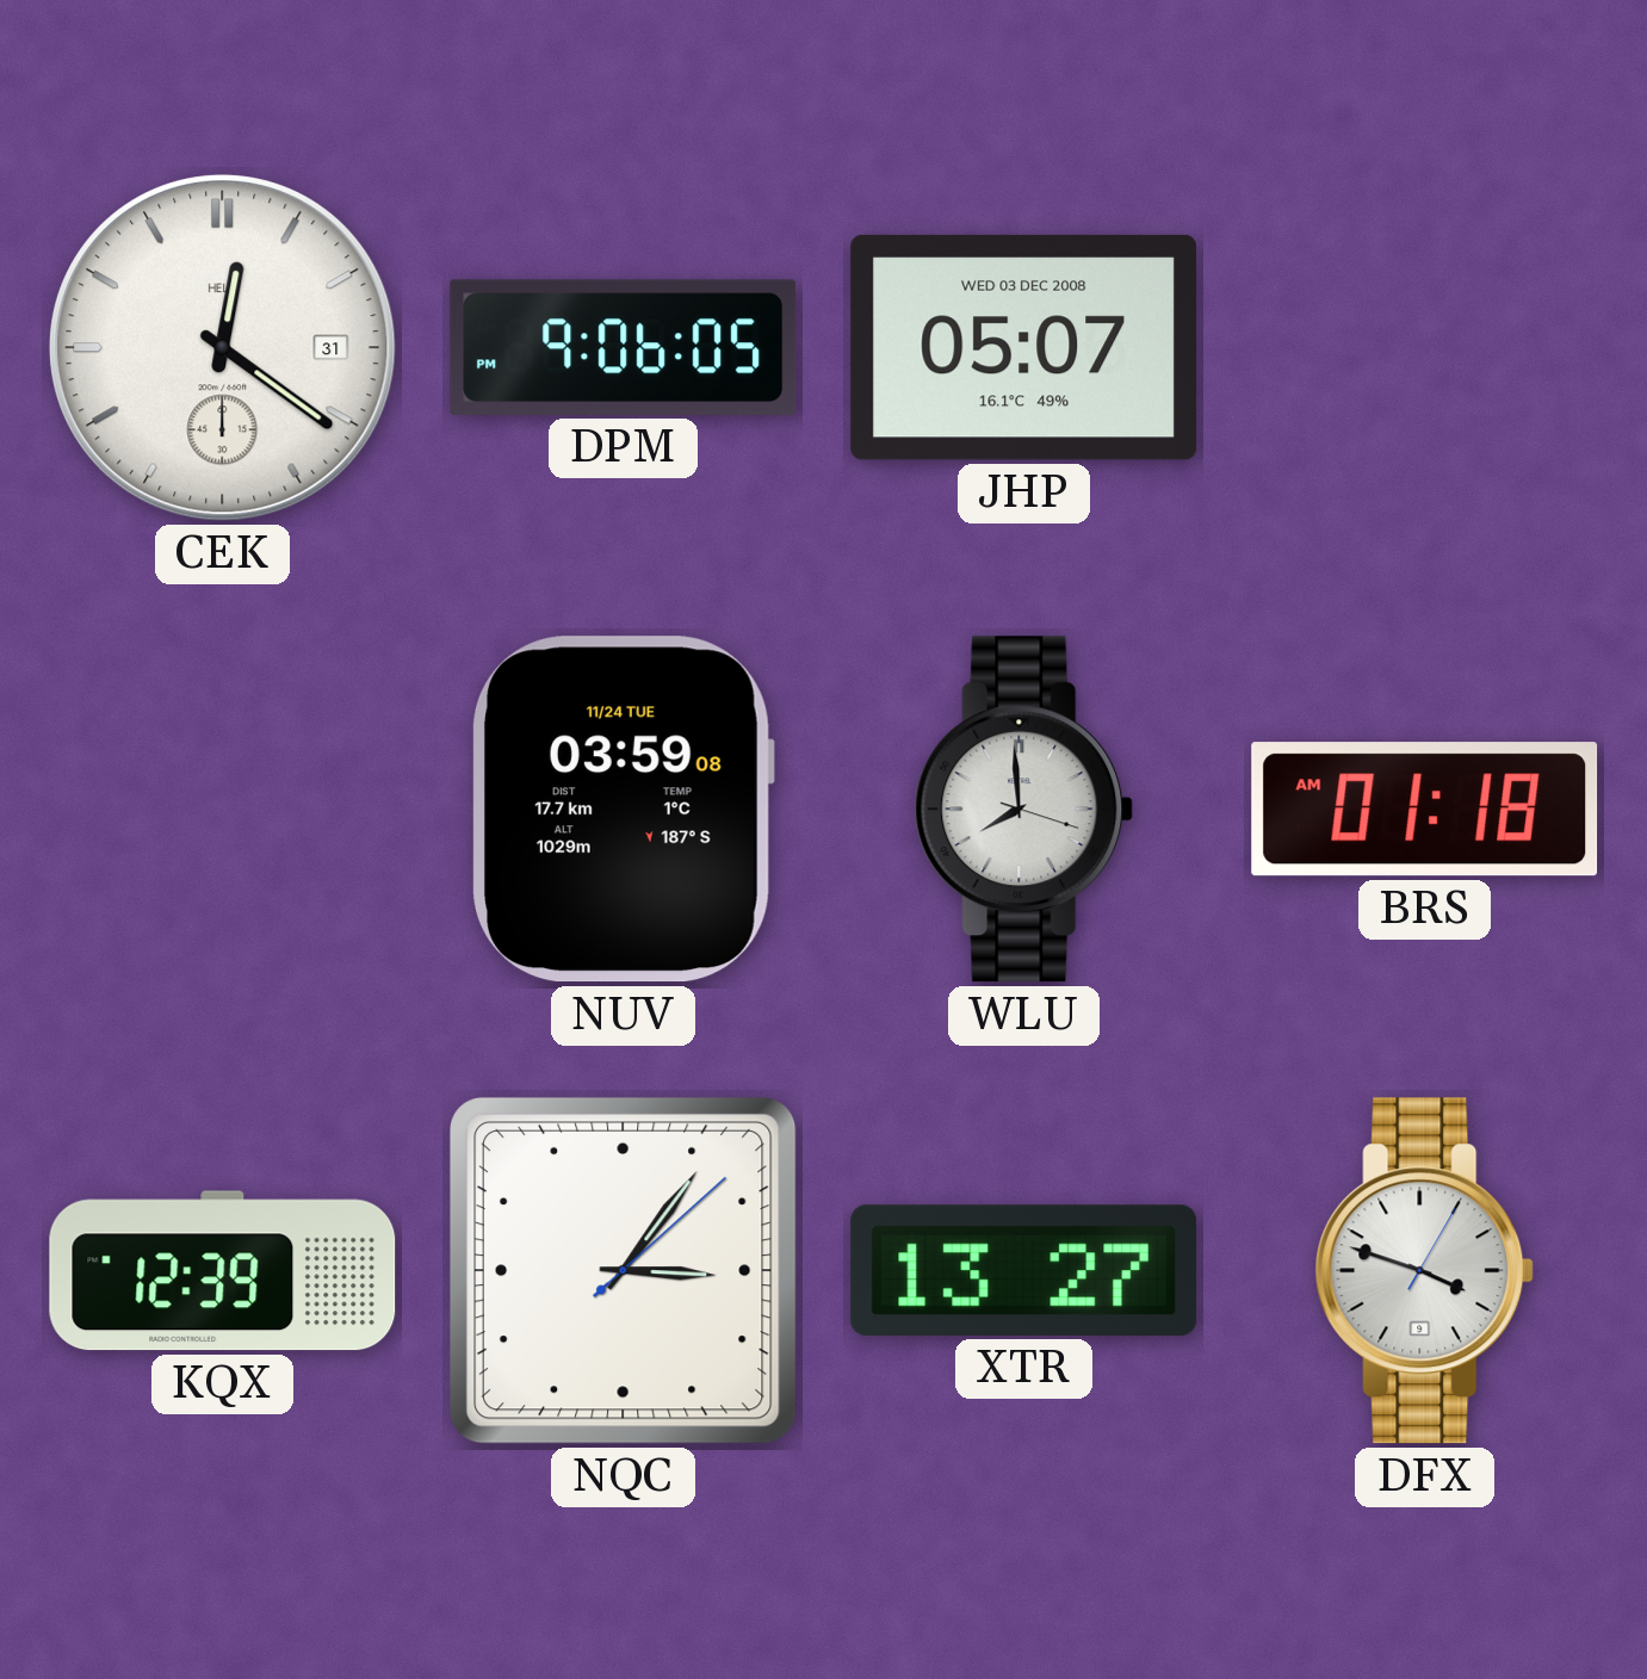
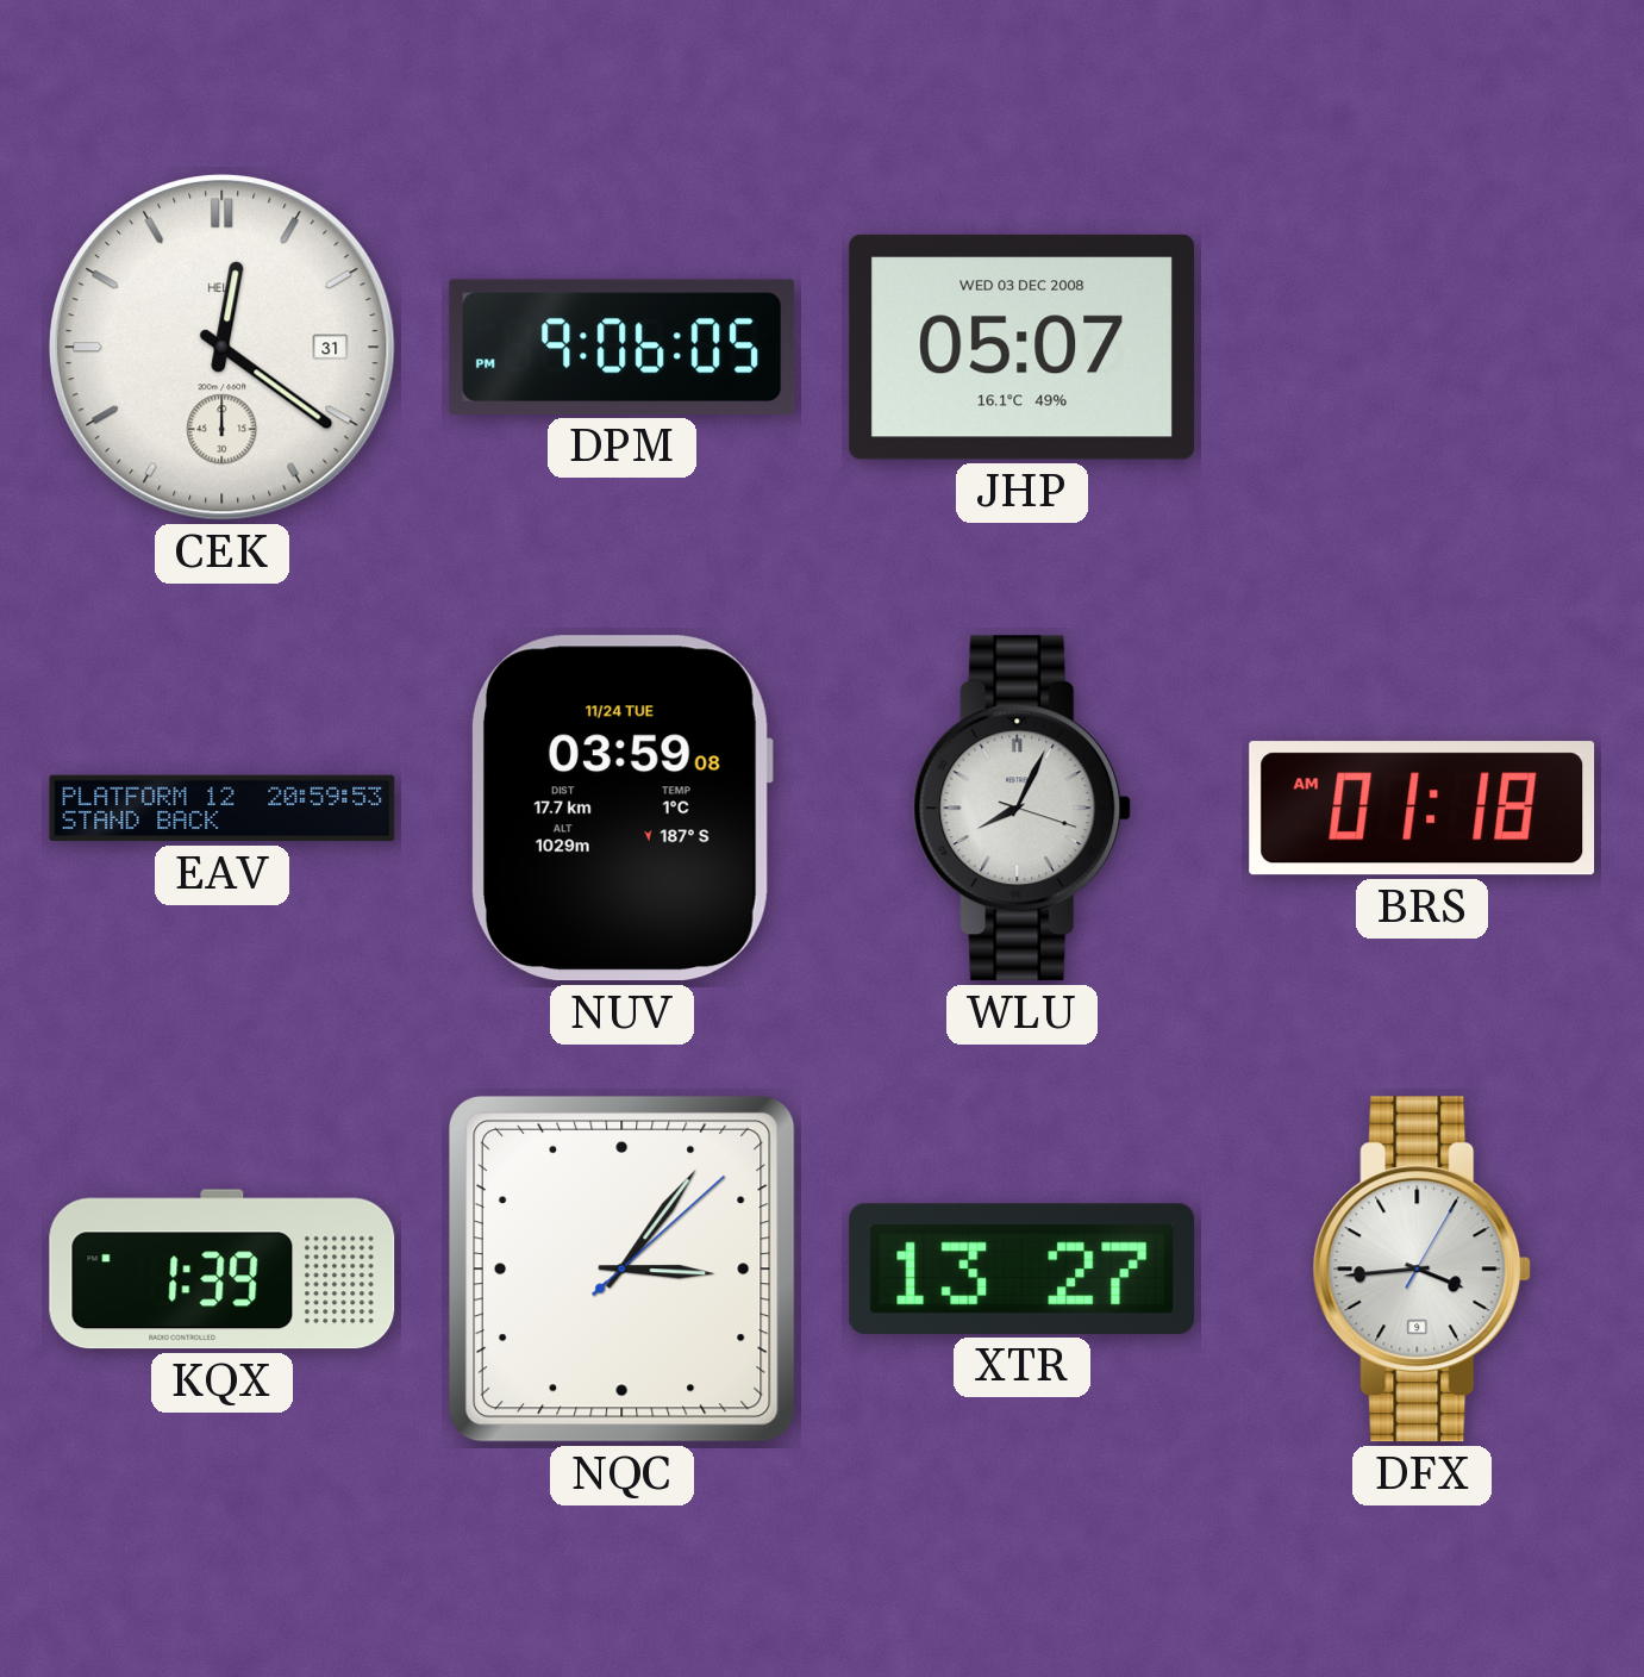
EAV: none -> 20:59
WLU: 7:59 -> 8:04
KQX: 12:39 -> 1:39
DFX: 3:48 -> 3:44
